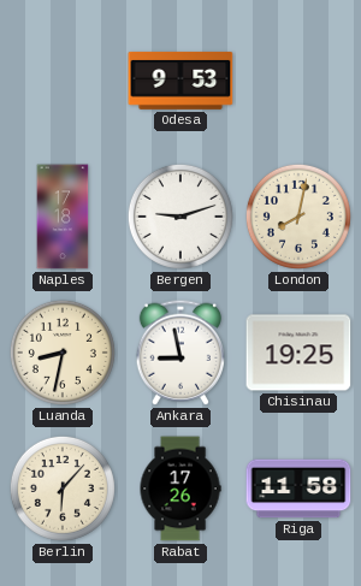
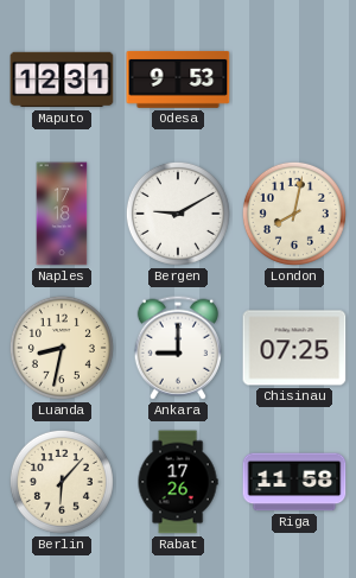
Maputo: none -> 12:31
Bergen: 9:12 -> 9:10
Ankara: 8:58 -> 9:00
Chisinau: 19:25 -> 07:25
